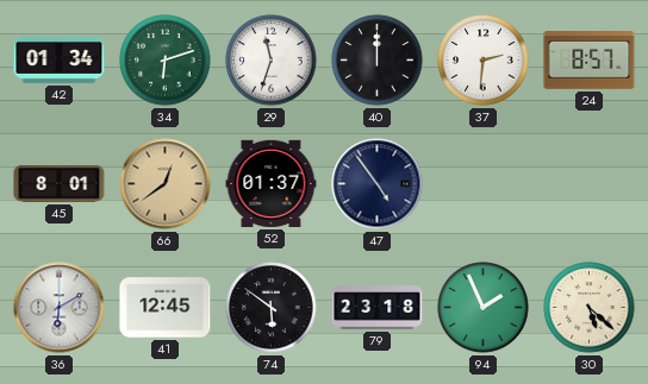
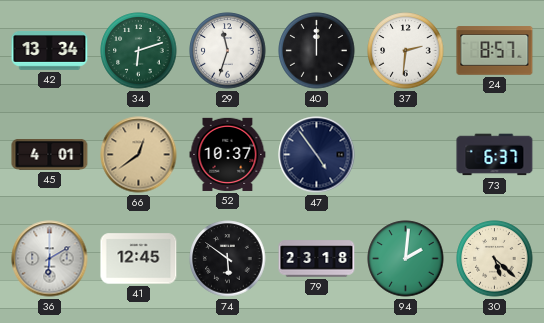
42: 01:34 -> 13:34
45: 8:01 -> 4:01
52: 01:37 -> 10:37
73: none -> 6:37
94: 1:56 -> 2:01
